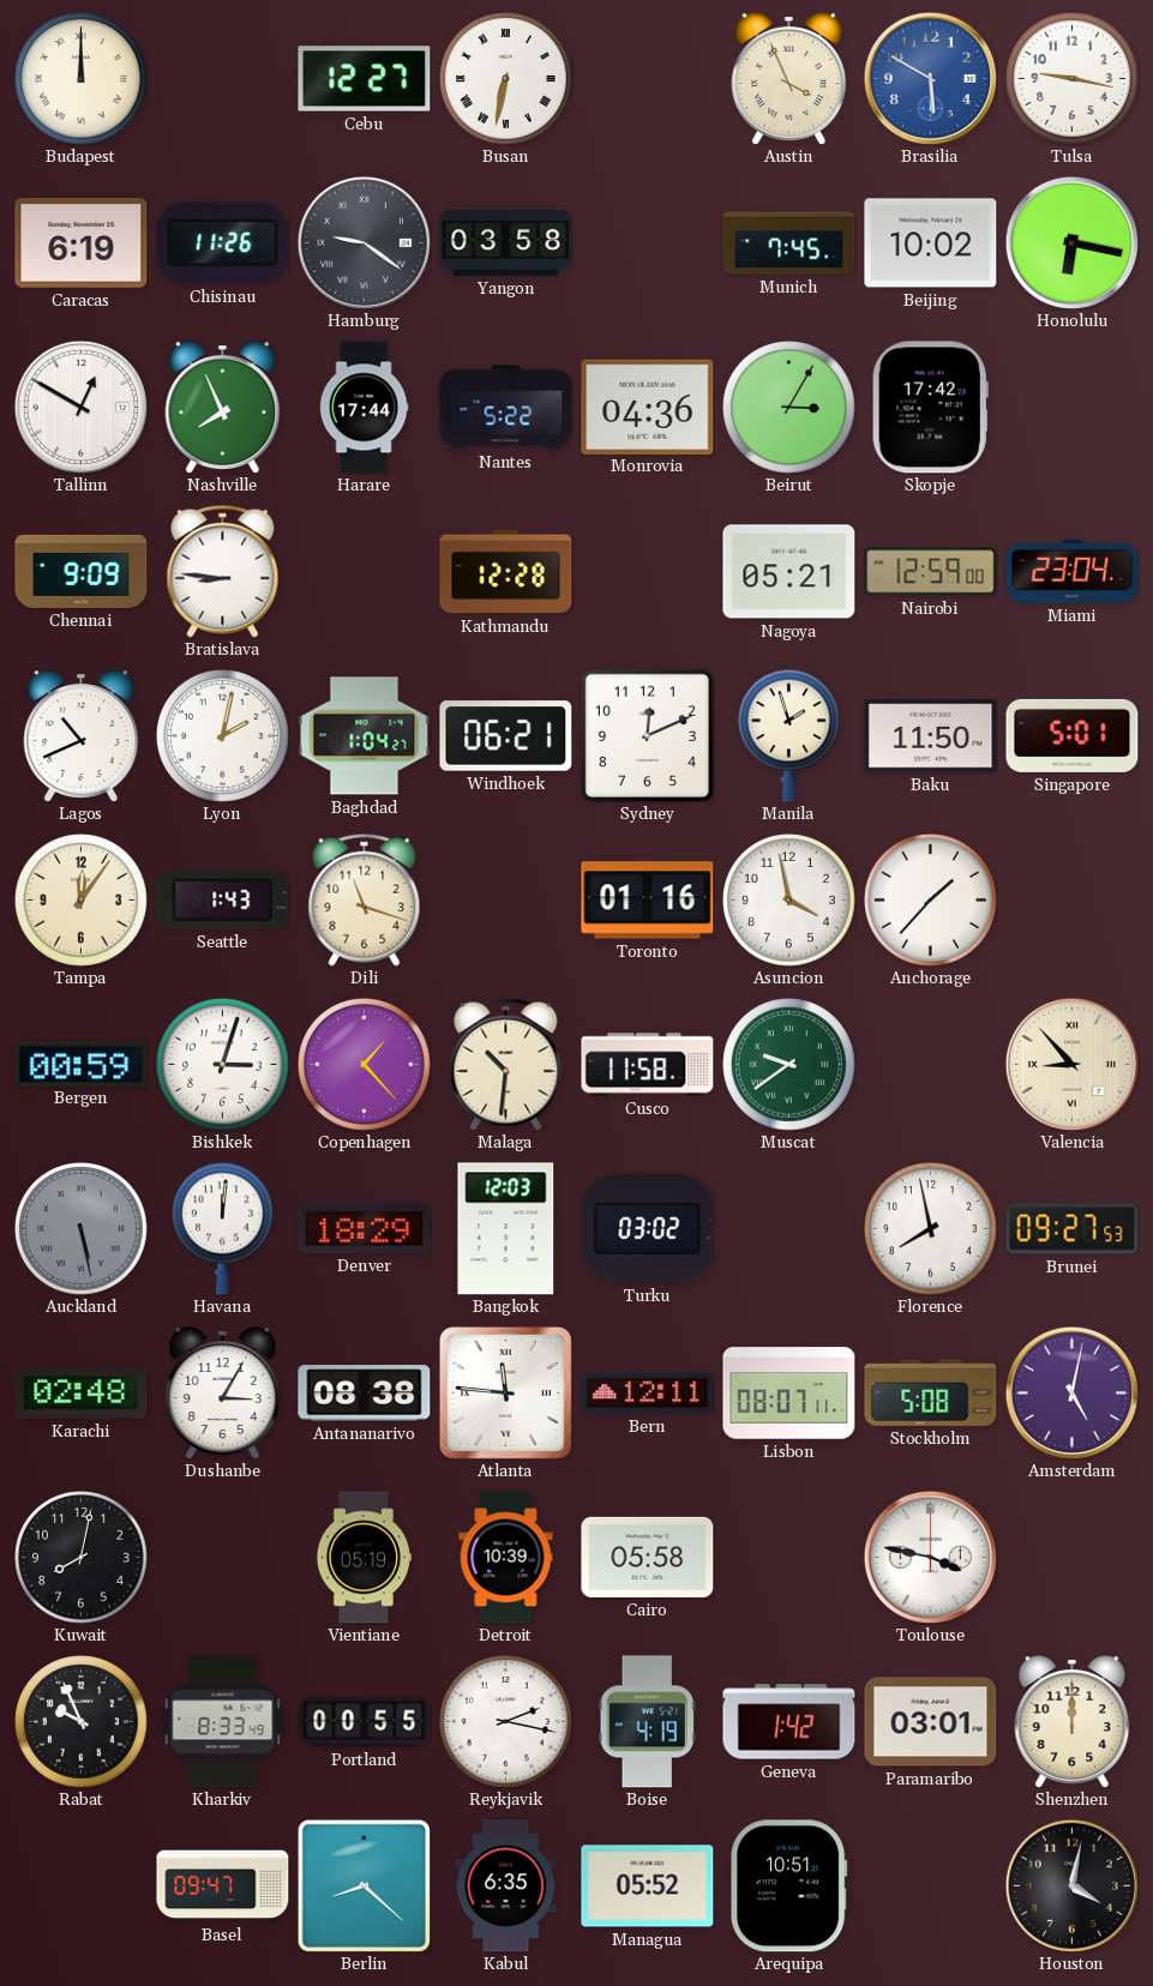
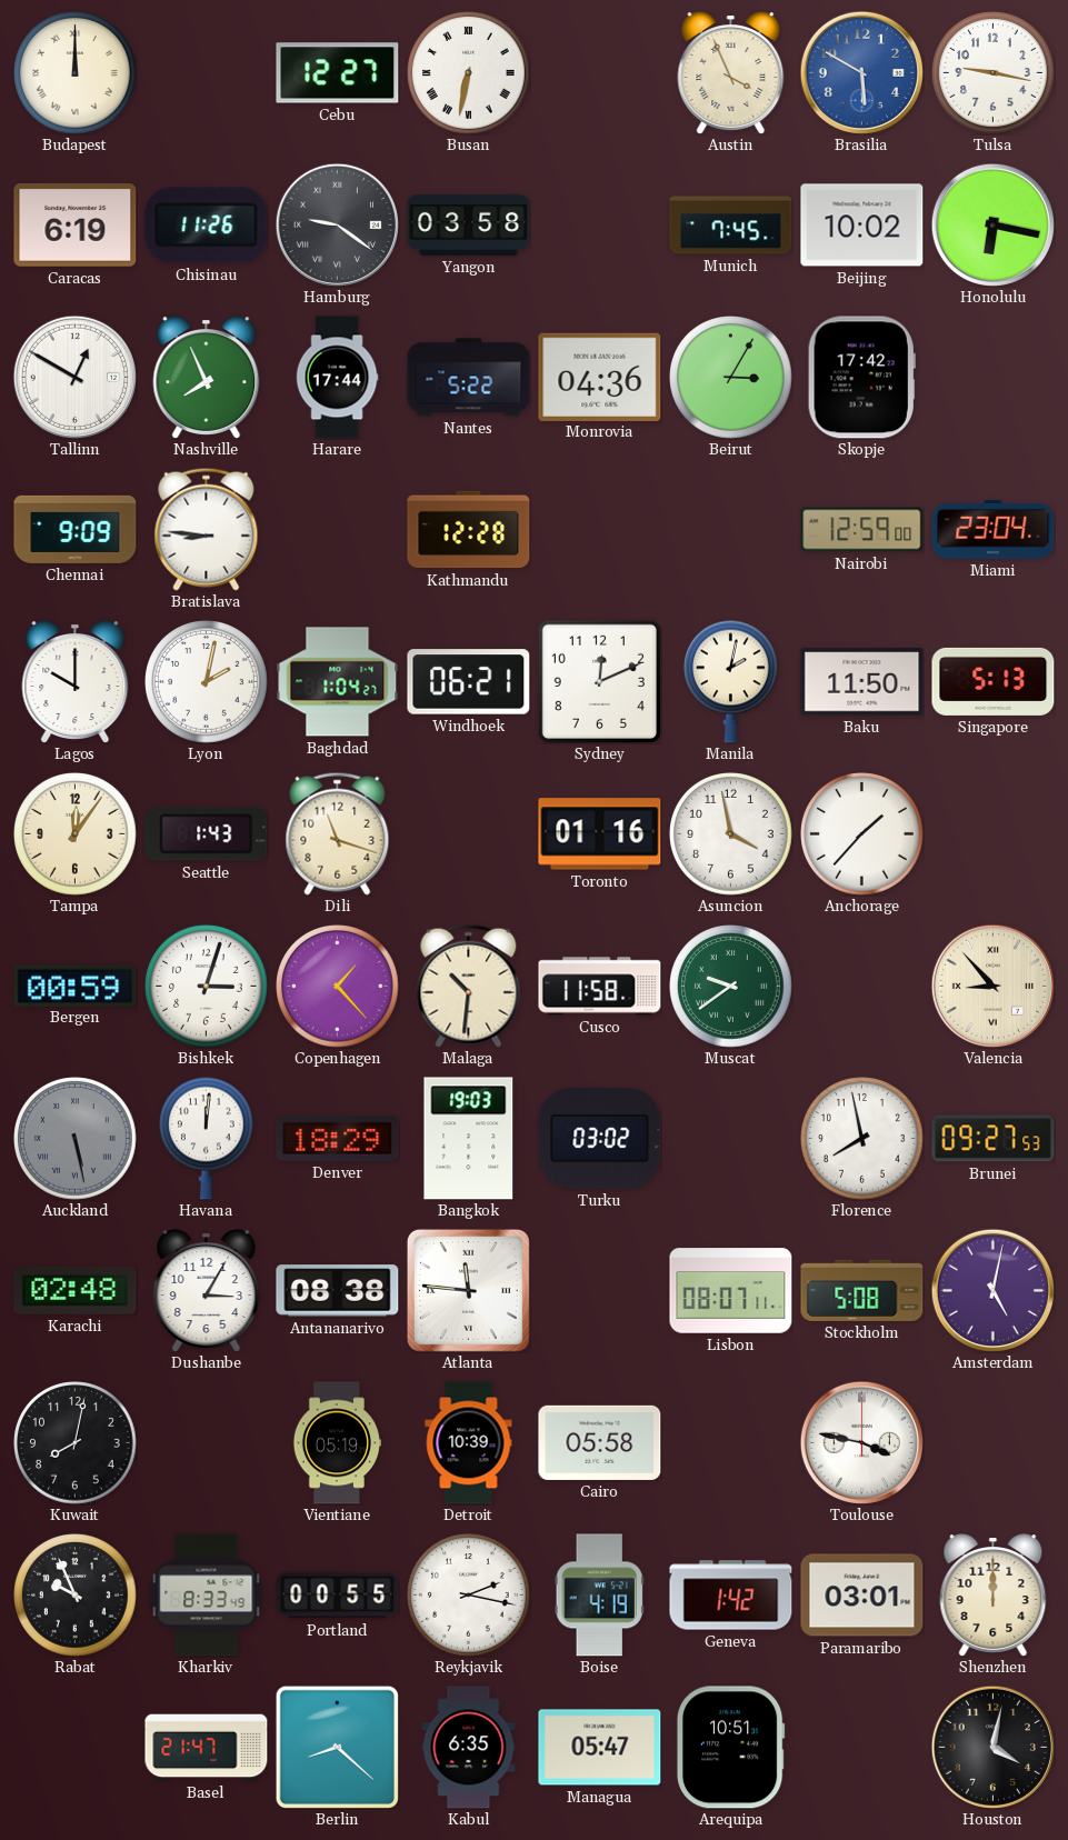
Nagoya: 05:21 -> none
Lagos: 10:41 -> 10:00
Manila: 1:57 -> 2:02
Singapore: 5:01 -> 5:13
Bangkok: 12:03 -> 19:03
Bern: 12:11 -> none
Basel: 09:47 -> 21:47
Managua: 05:52 -> 05:47
